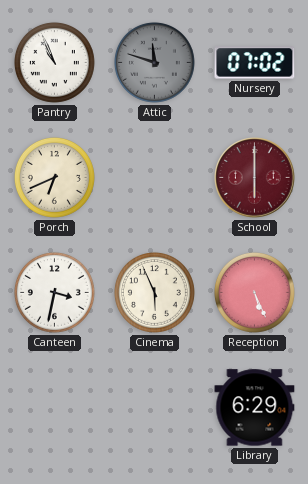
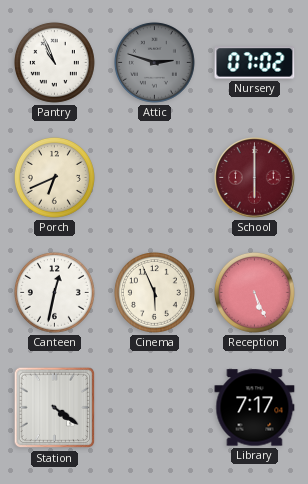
Attic: 11:48 -> 2:48
Canteen: 3:32 -> 12:32
Station: none -> 4:21
Library: 6:29 -> 7:17
